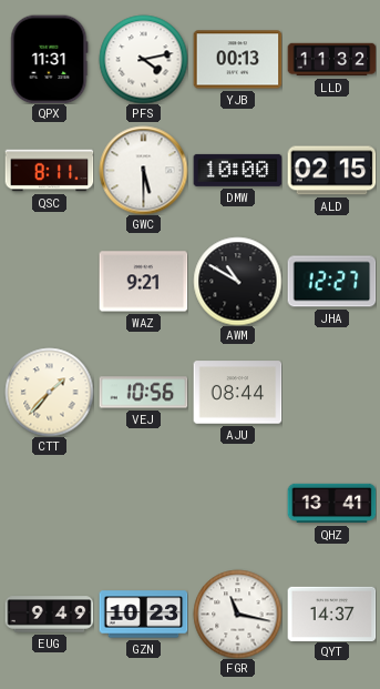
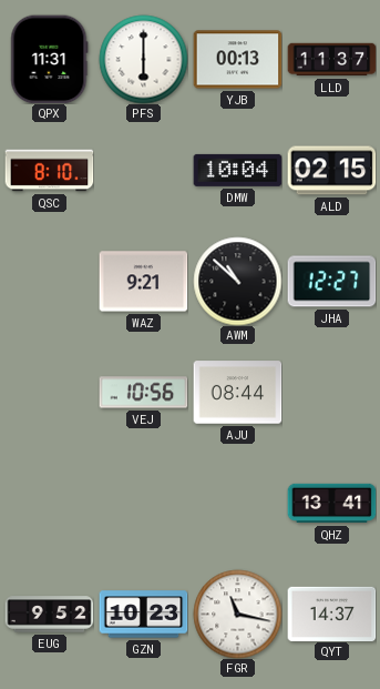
PFS: 4:13 -> 6:00
LLD: 11:32 -> 11:37
QSC: 8:11 -> 8:10
GWC: 5:30 -> none
DMW: 10:00 -> 10:04
AWM: 10:50 -> 10:52
CTT: 1:37 -> none
EUG: 9:49 -> 9:52
